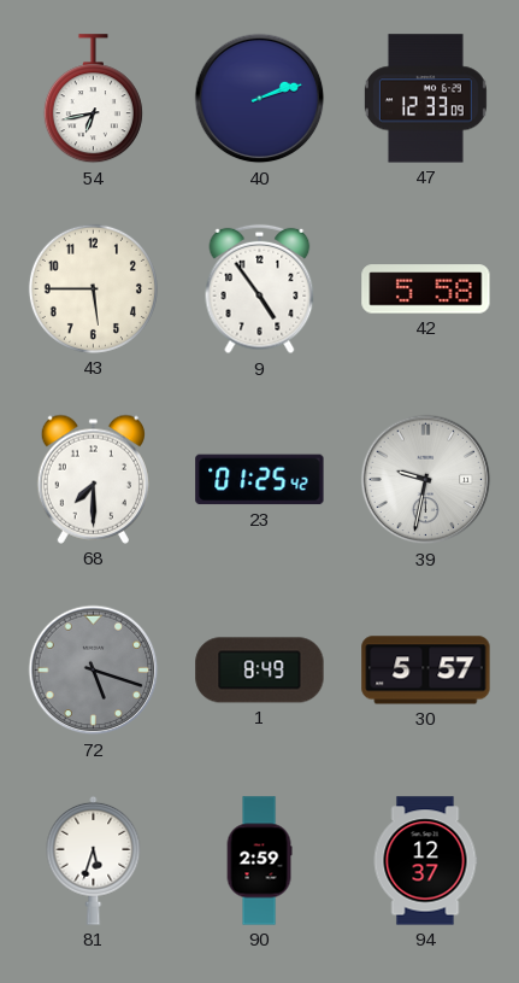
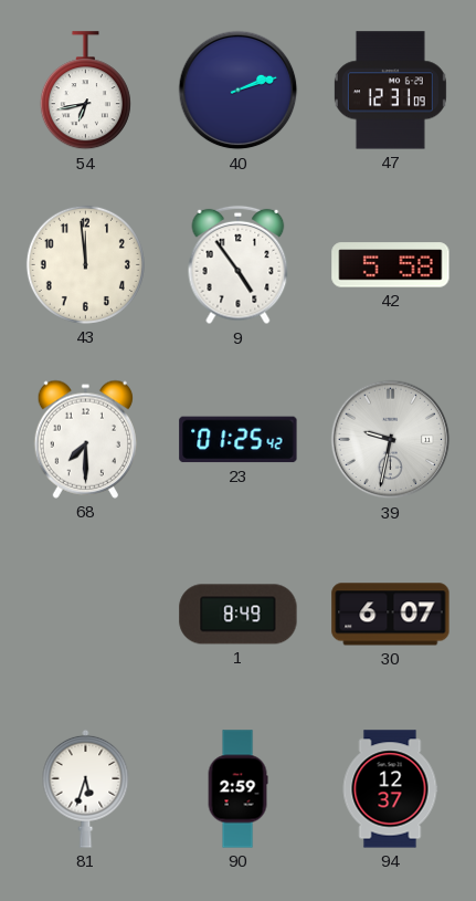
47: 12:33 -> 12:31
43: 5:45 -> 11:59
72: 5:18 -> none
30: 5:57 -> 6:07
